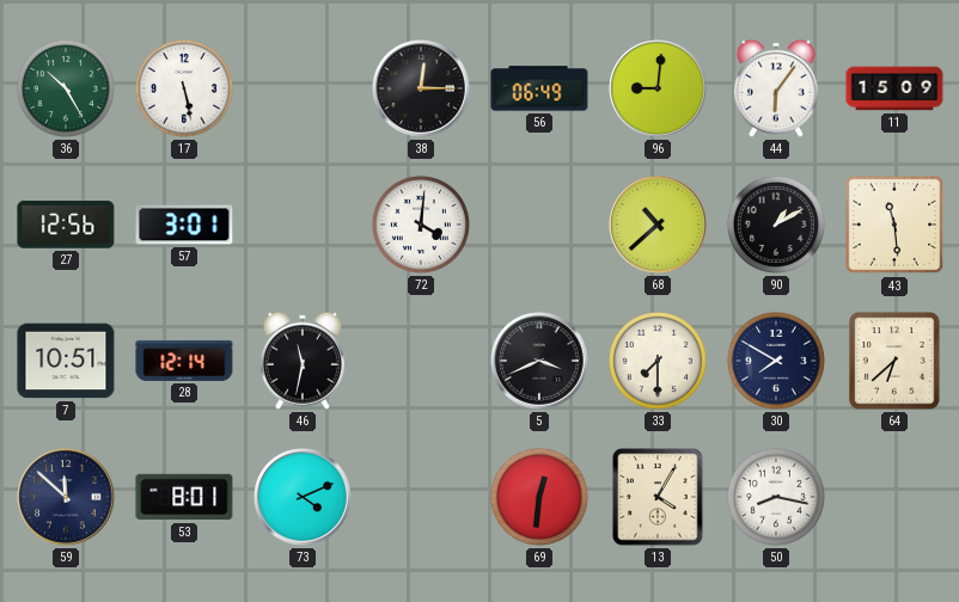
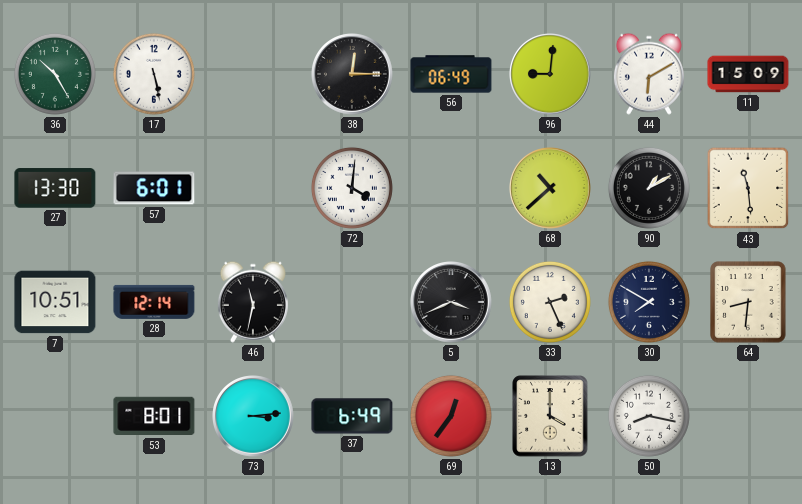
44: 6:06 -> 6:10
27: 12:56 -> 13:30
57: 3:01 -> 6:01
33: 7:30 -> 2:26
64: 6:38 -> 8:31
59: 11:52 -> none
73: 4:11 -> 3:14
37: none -> 6:49
69: 12:31 -> 12:36
13: 4:05 -> 4:00
